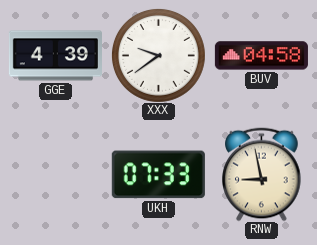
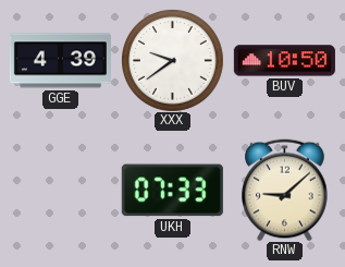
BUV: 04:58 -> 10:50
RNW: 8:58 -> 9:08
